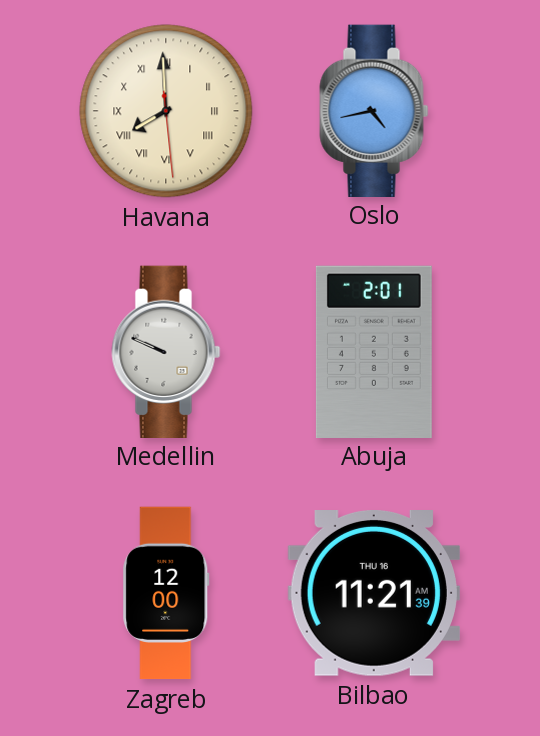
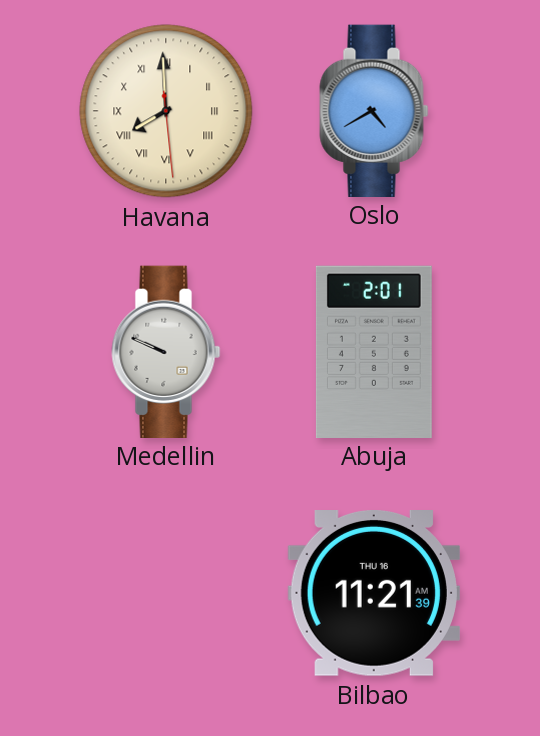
Oslo: 4:43 -> 4:40
Zagreb: 12:00 -> none
